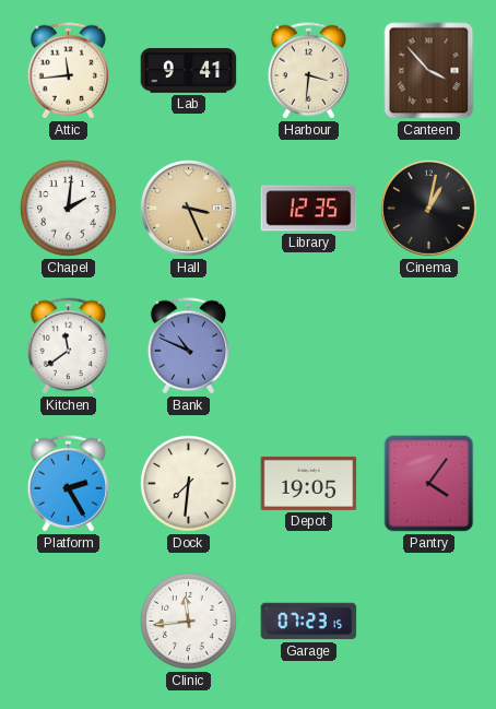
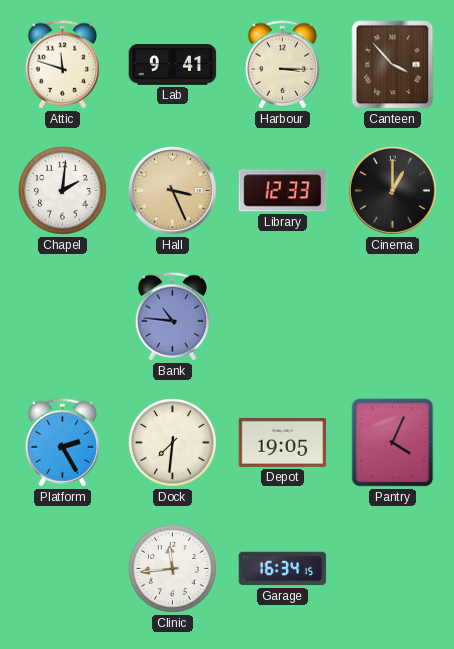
Attic: 11:44 -> 11:48
Harbour: 3:31 -> 3:15
Library: 12:35 -> 12:33
Cinema: 1:02 -> 1:00
Kitchen: 11:39 -> none
Bank: 10:49 -> 10:46
Pantry: 4:06 -> 4:04
Garage: 07:23 -> 16:34
